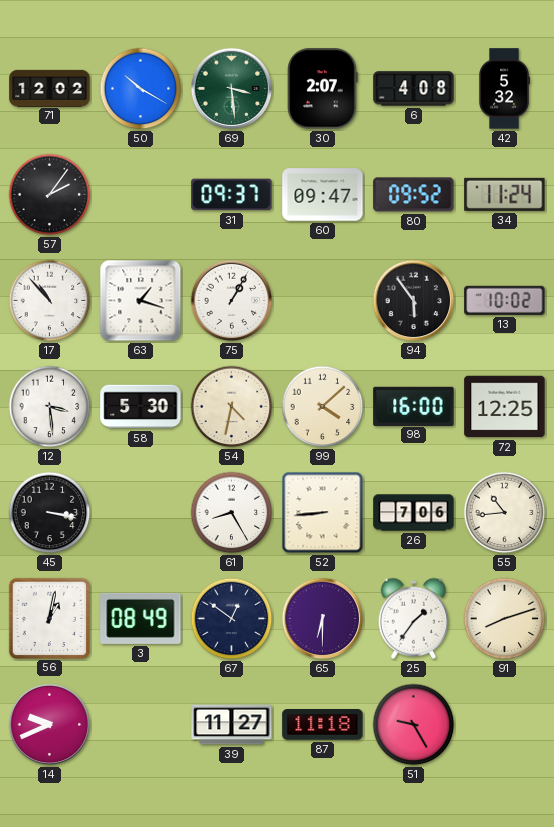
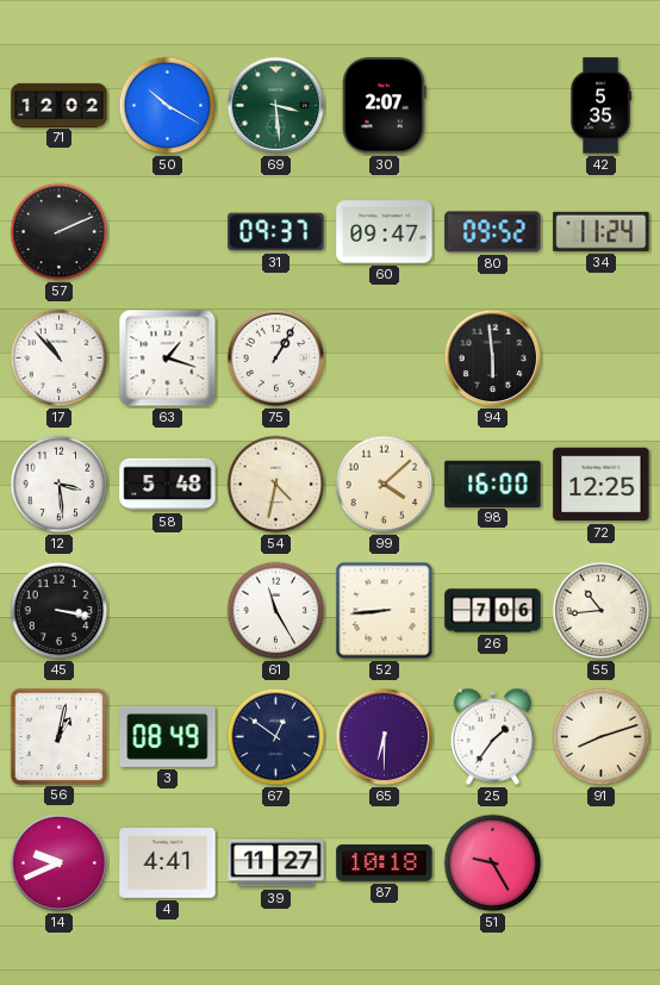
6: 4:08 -> none
42: 5:32 -> 5:35
57: 2:06 -> 2:11
94: 5:54 -> 5:59
13: 10:02 -> none
58: 5:30 -> 5:48
61: 8:25 -> 11:25
4: none -> 4:41
87: 11:18 -> 10:18
